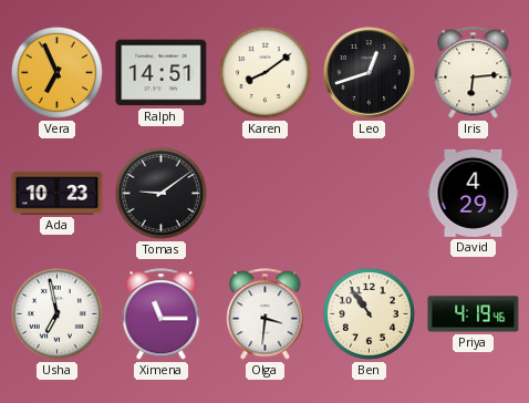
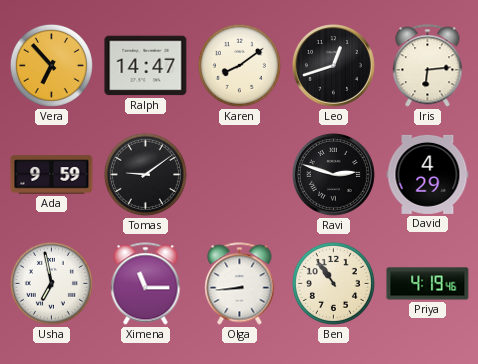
Vera: 6:56 -> 6:53
Ralph: 14:51 -> 14:47
Ada: 10:23 -> 9:59
Ravi: none -> 2:48
Olga: 3:31 -> 8:44
